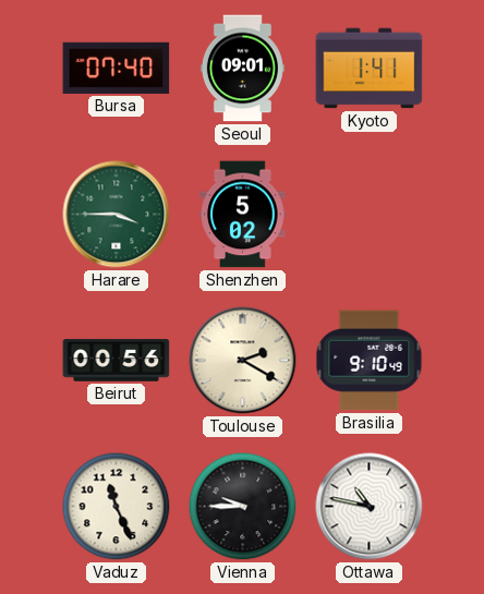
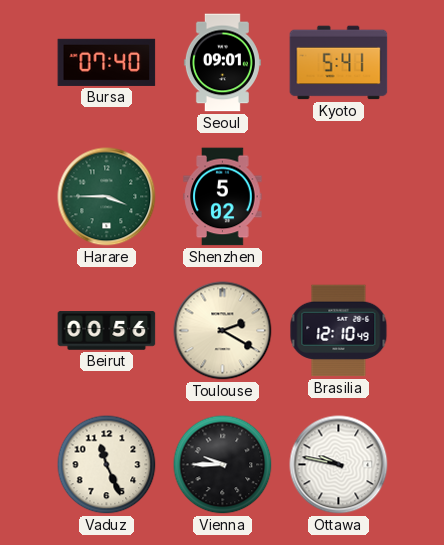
Kyoto: 1:41 -> 5:41
Brasilia: 9:10 -> 12:10
Ottawa: 10:47 -> 9:47
